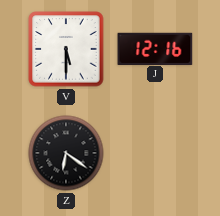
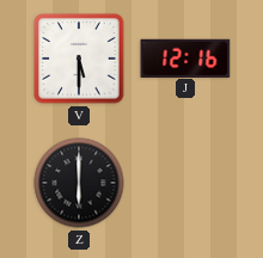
Z: 6:21 -> 6:00
